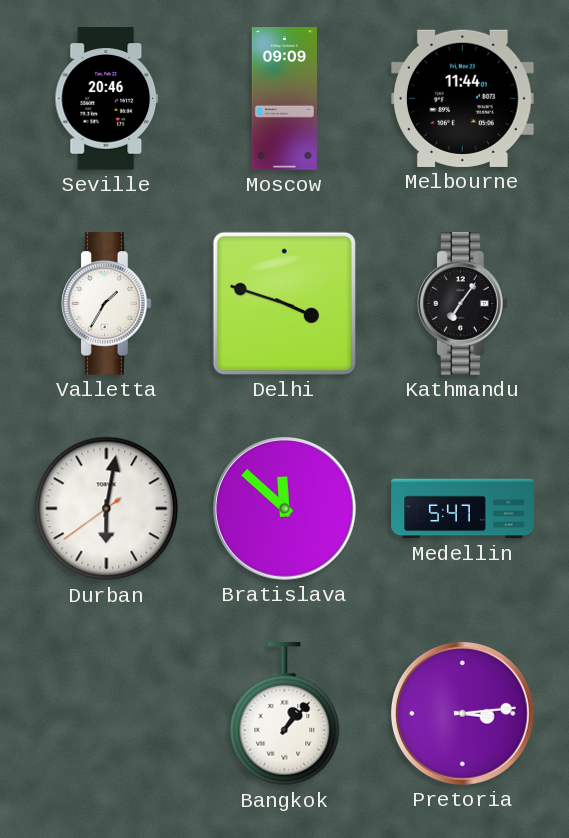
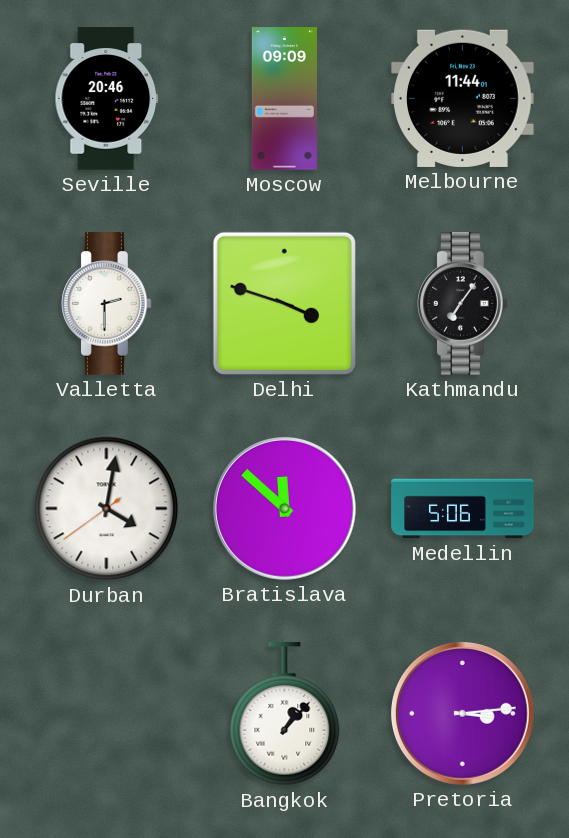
Valletta: 1:35 -> 2:30
Durban: 6:01 -> 4:01
Medellin: 5:47 -> 5:06
